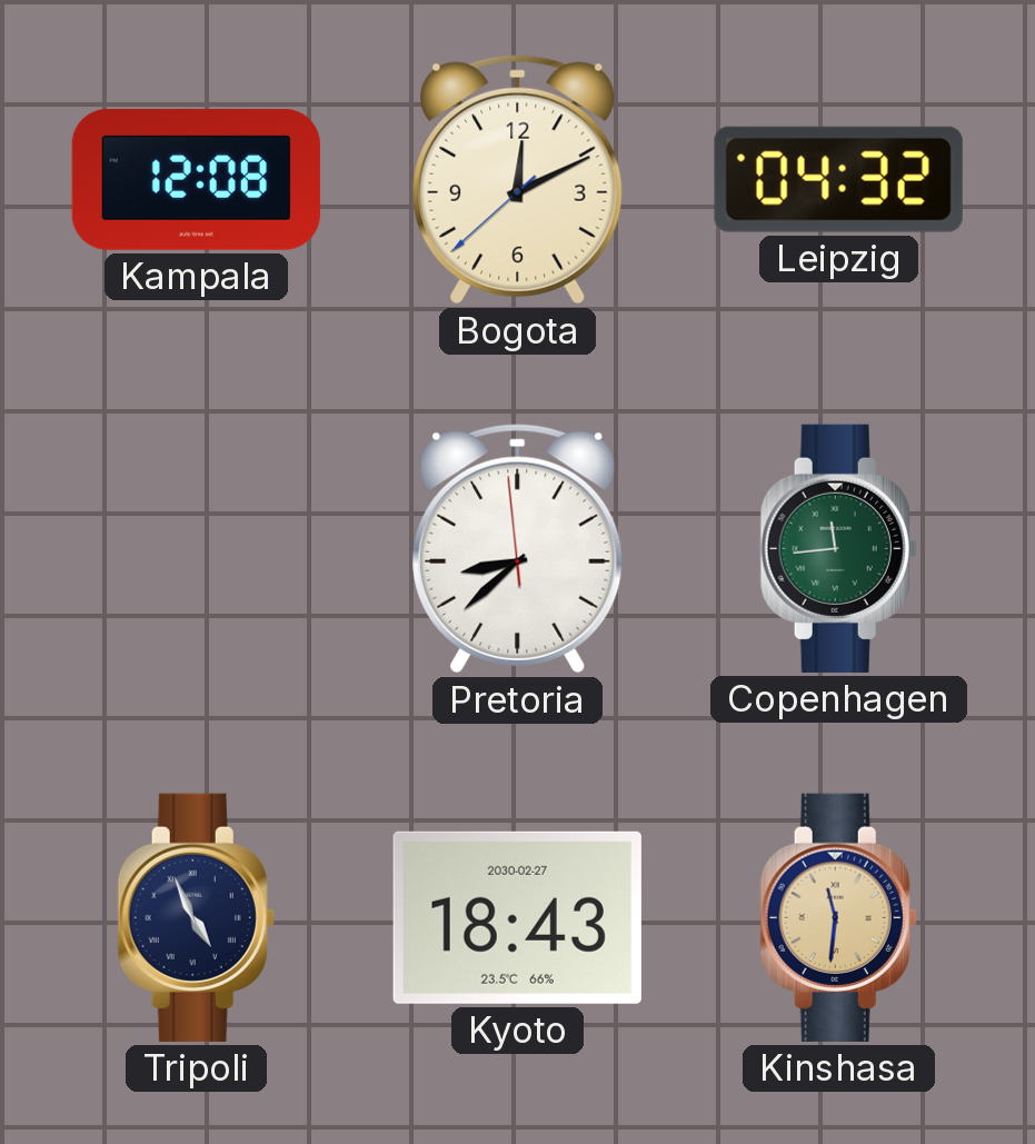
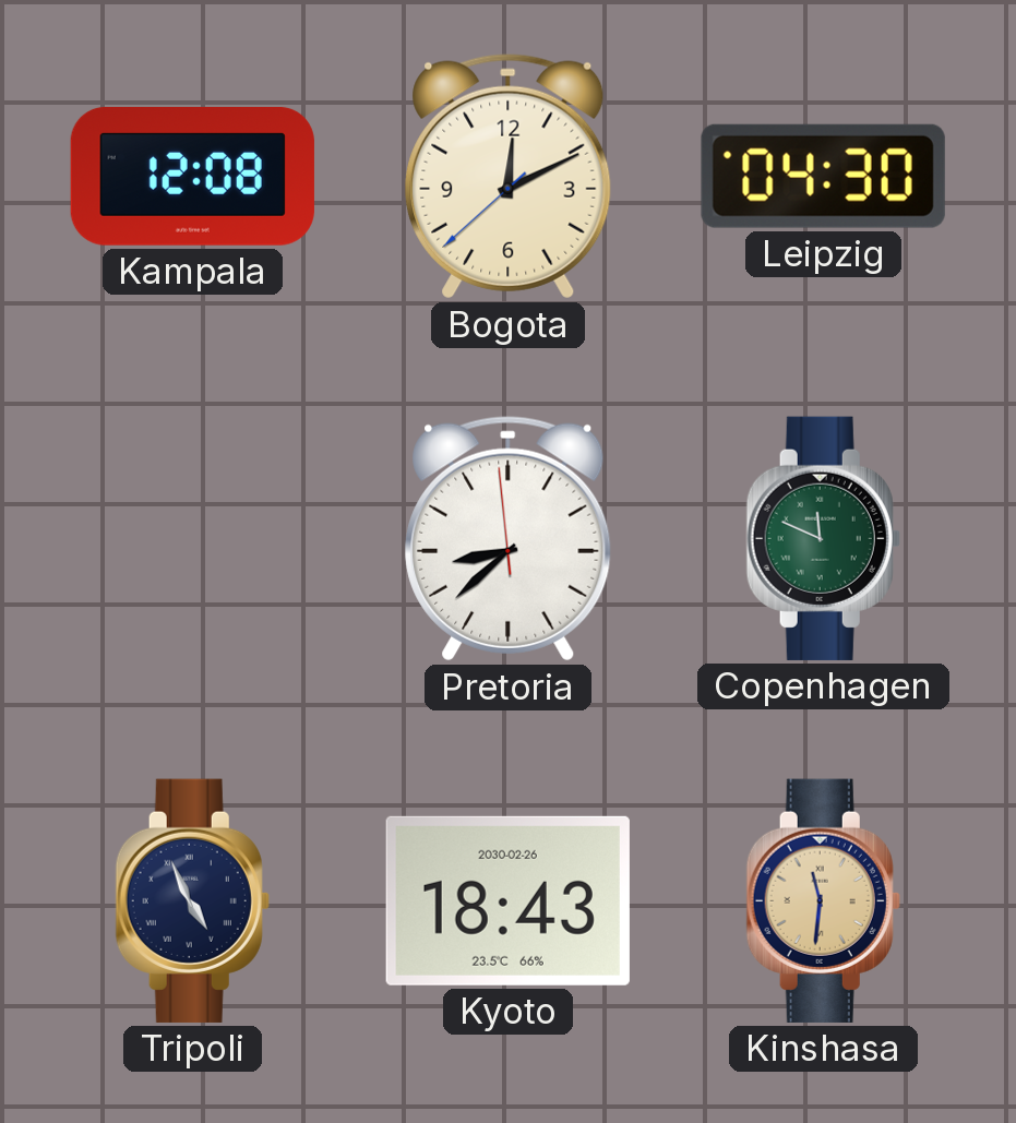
Leipzig: 04:32 -> 04:30
Copenhagen: 11:44 -> 11:49
Kyoto date: 2030-02-27 -> 2030-02-26
